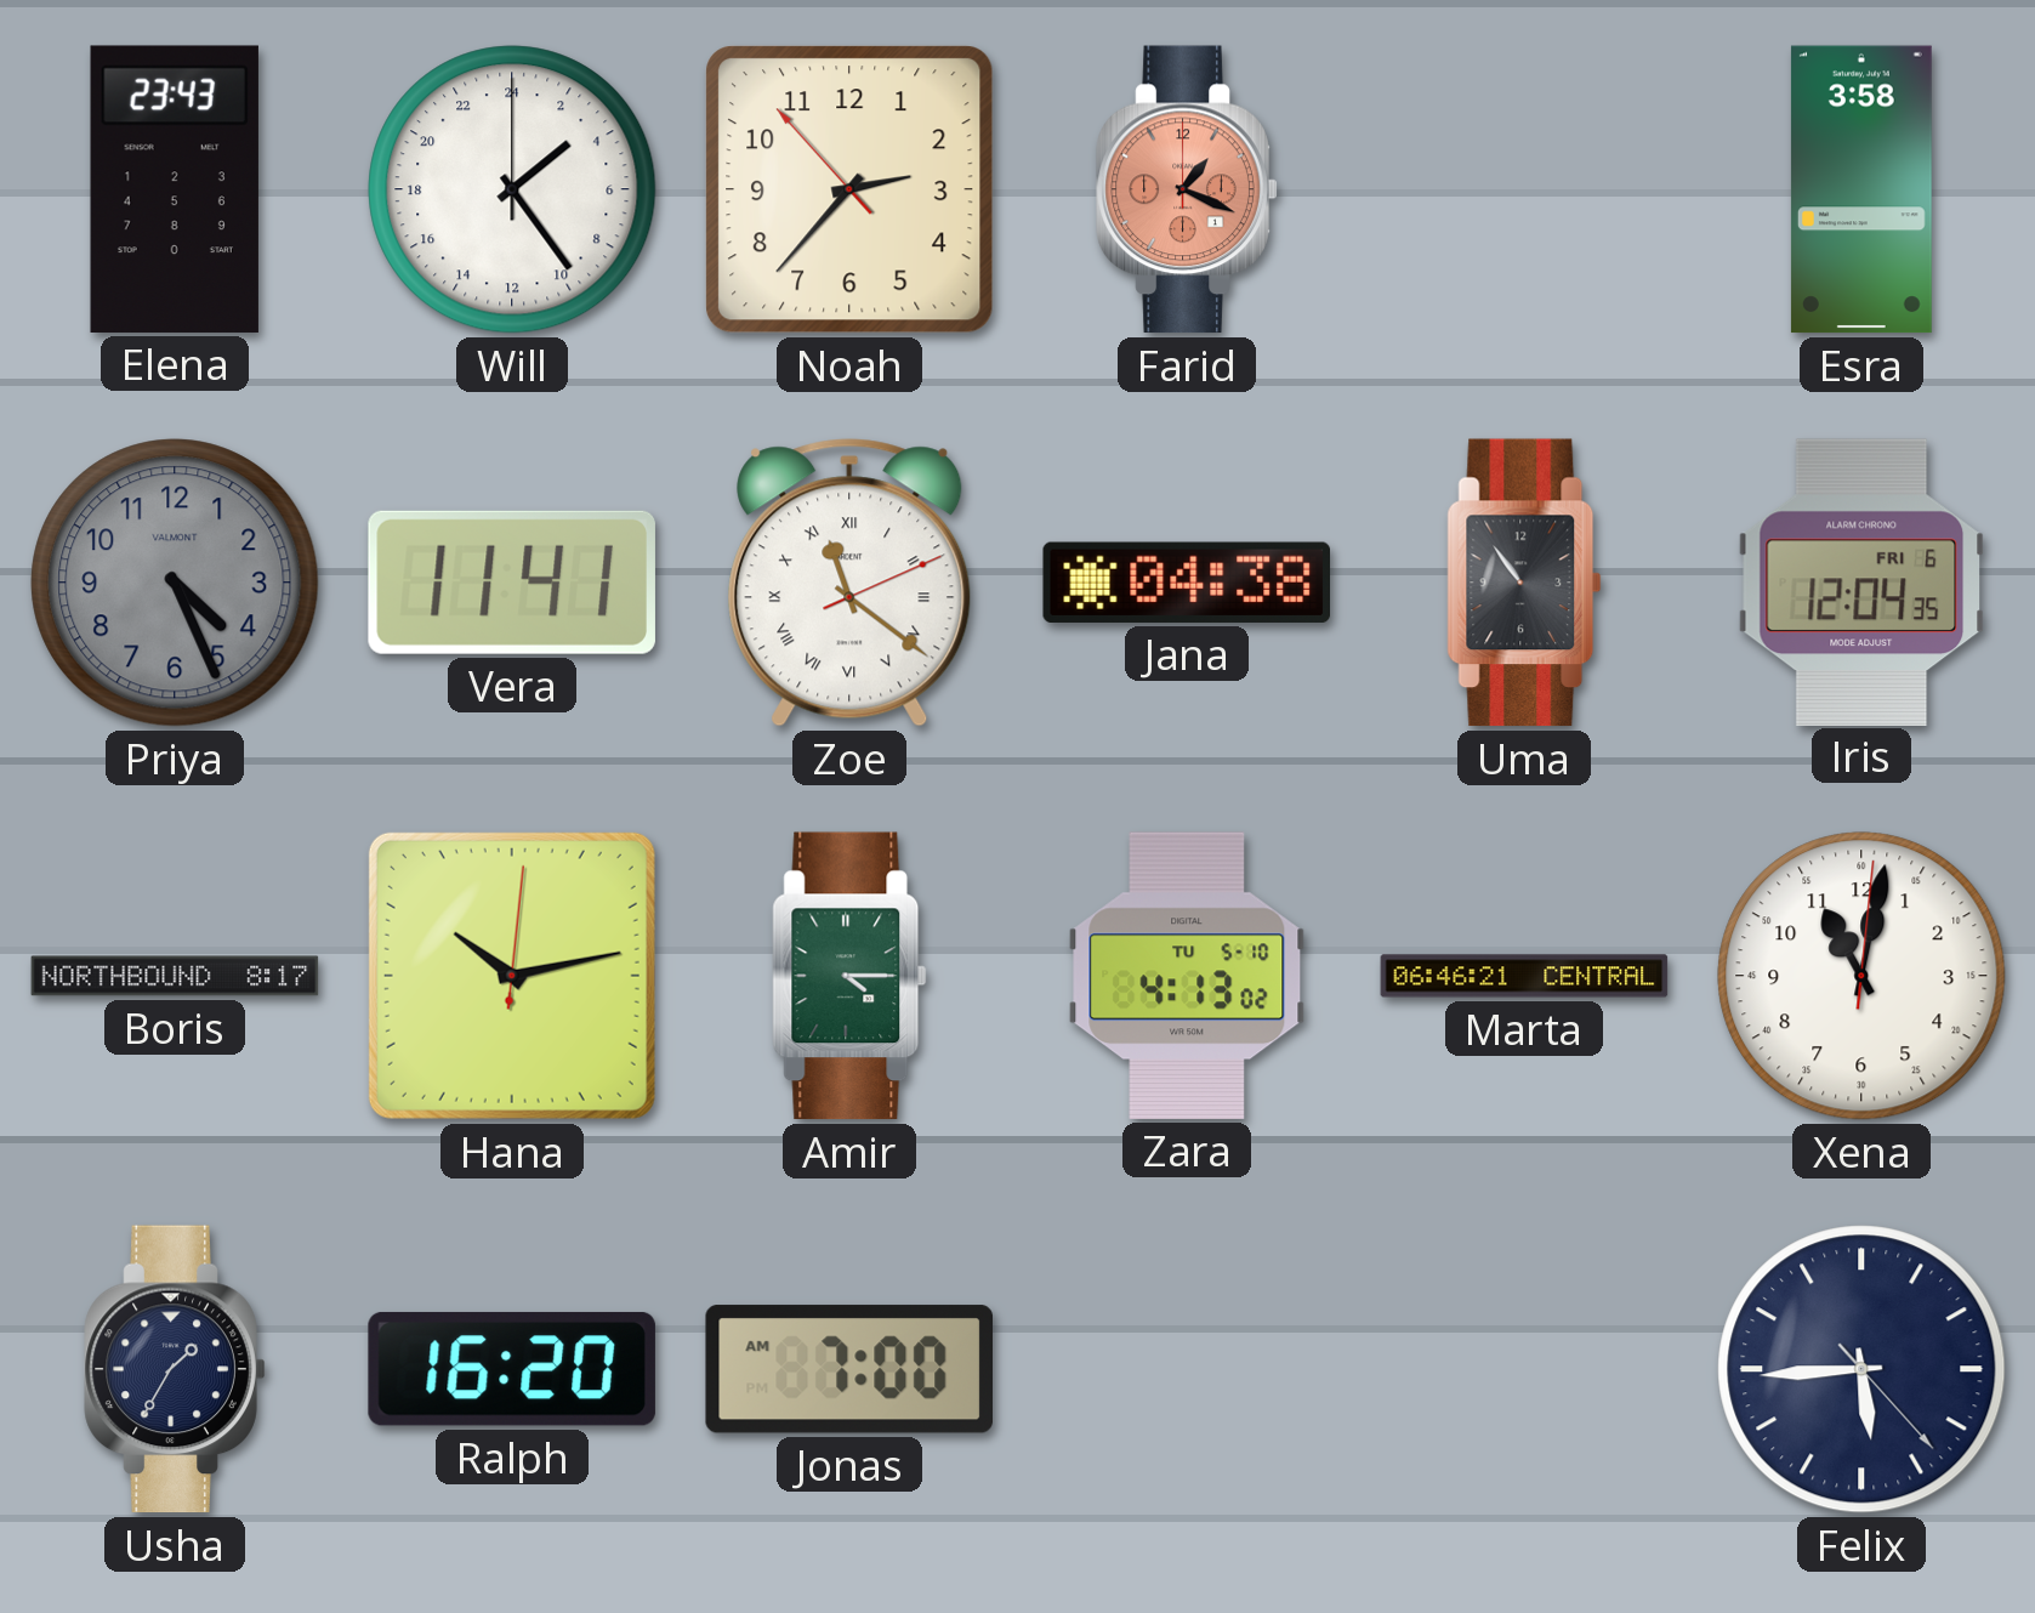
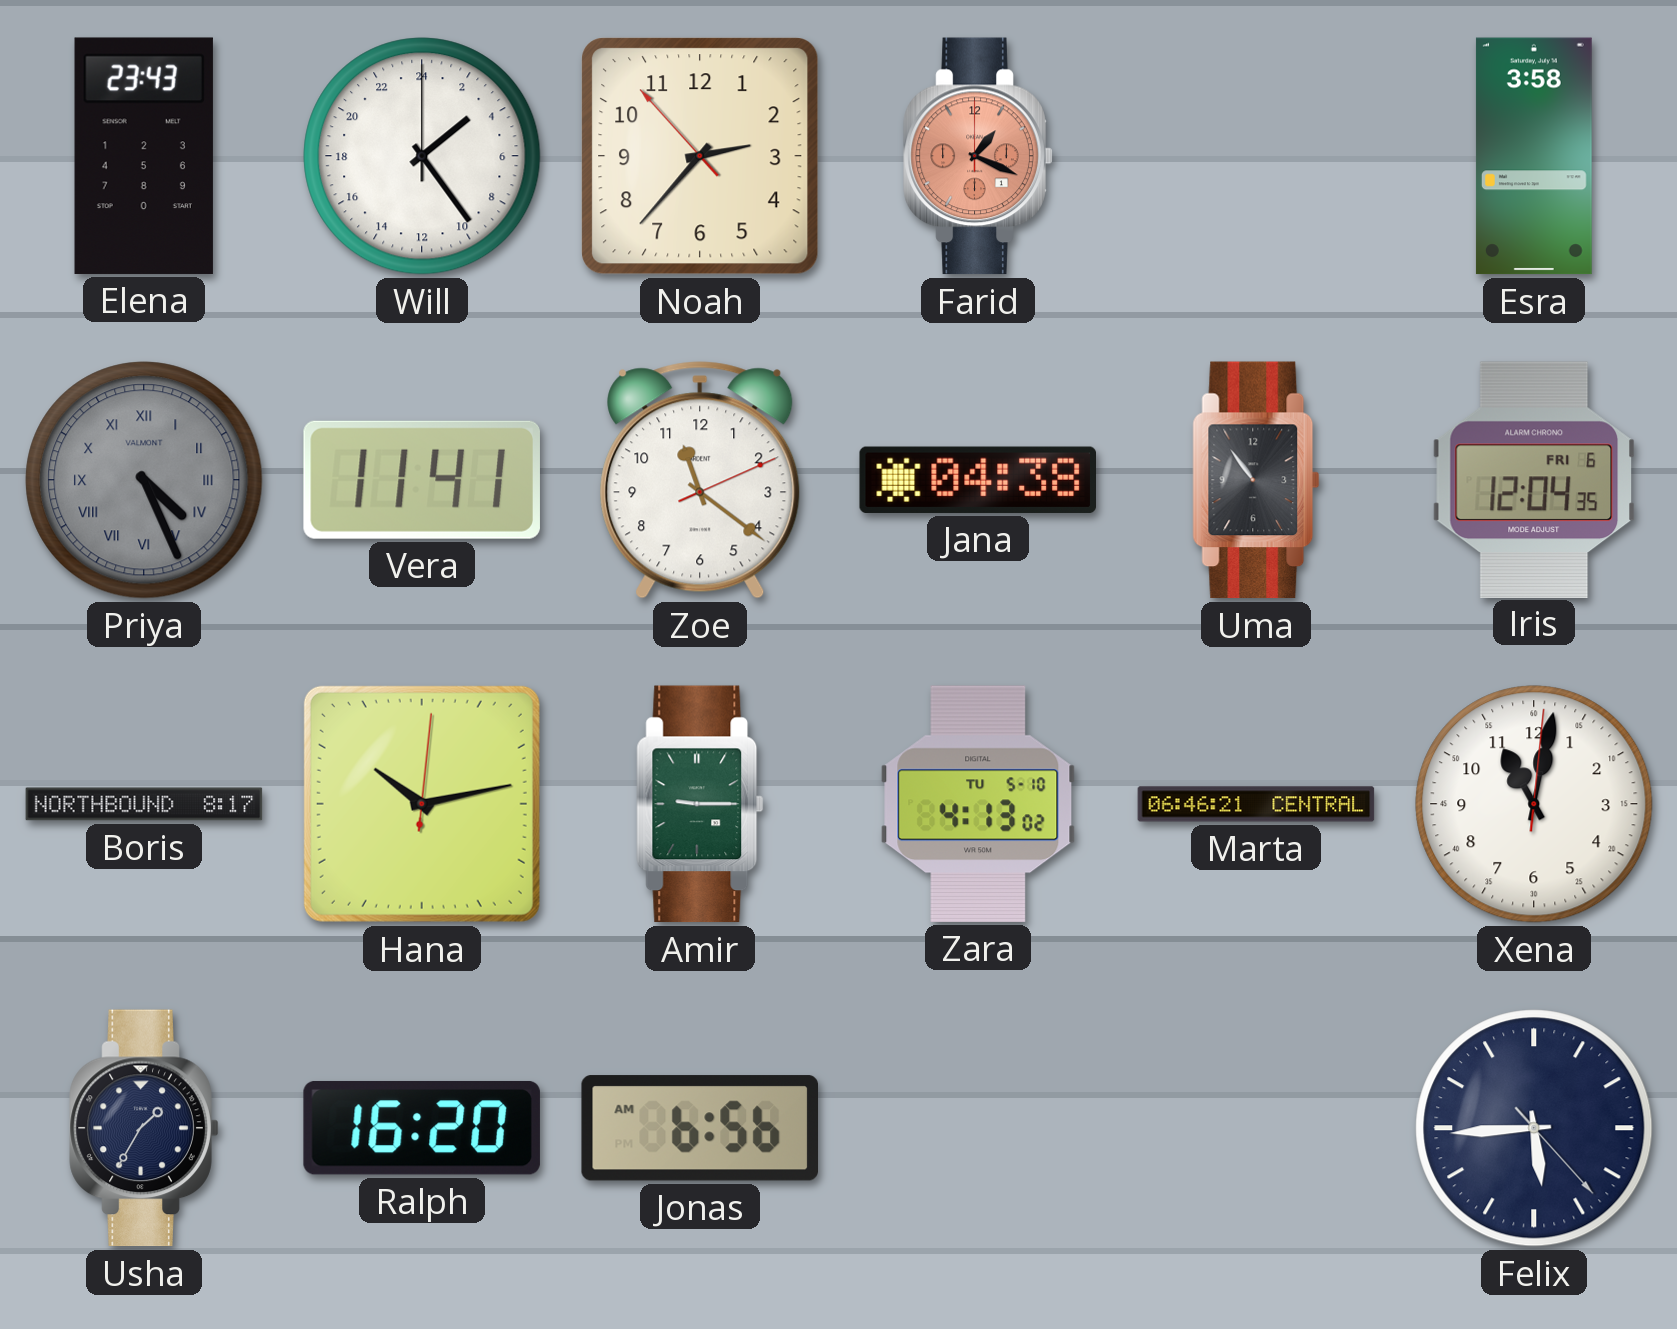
Priya numerals: Arabic -> Roman
Zoe numerals: Roman -> Arabic
Amir: 4:15 -> 9:15
Jonas: 7:00 -> 6:56
